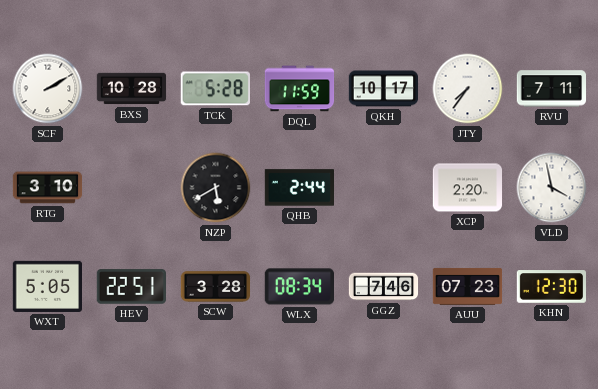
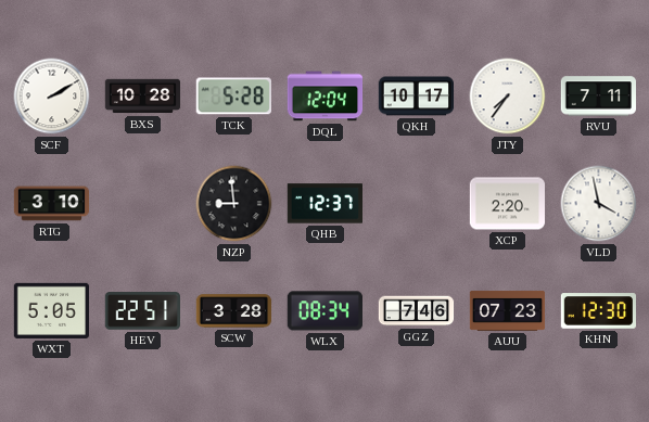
DQL: 11:59 -> 12:04
NZP: 5:40 -> 8:59
QHB: 2:44 -> 12:37
